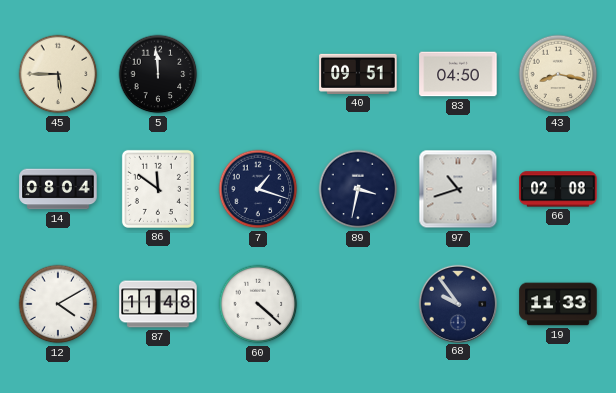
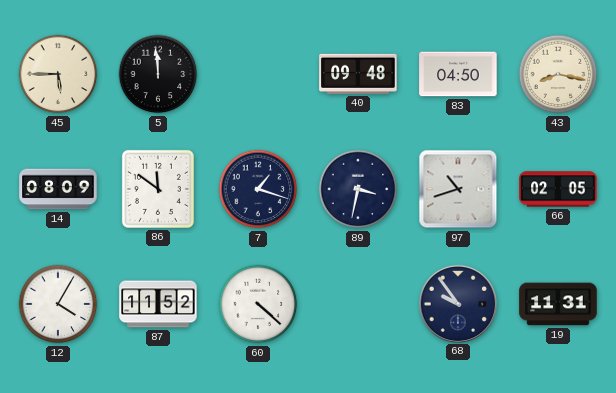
40: 09:51 -> 09:48
14: 08:04 -> 08:09
66: 02:08 -> 02:05
12: 4:10 -> 4:05
87: 11:48 -> 11:52
19: 11:33 -> 11:31
